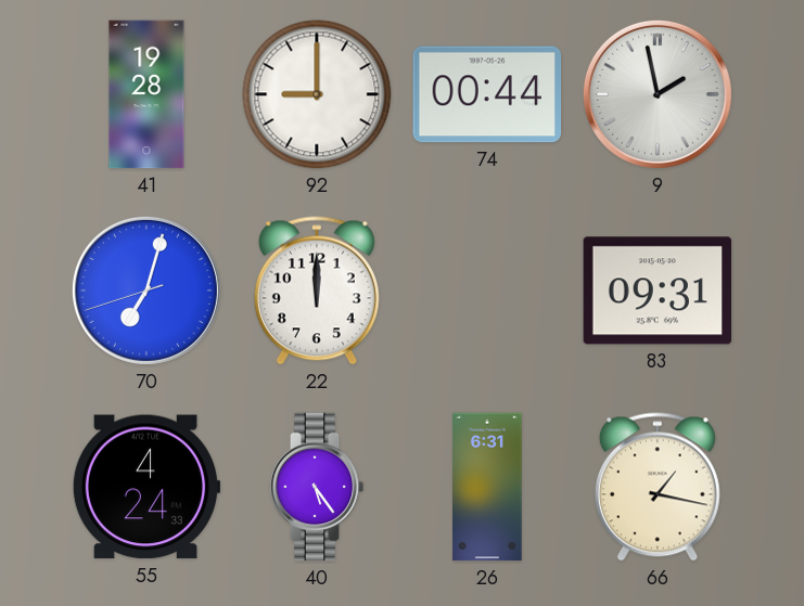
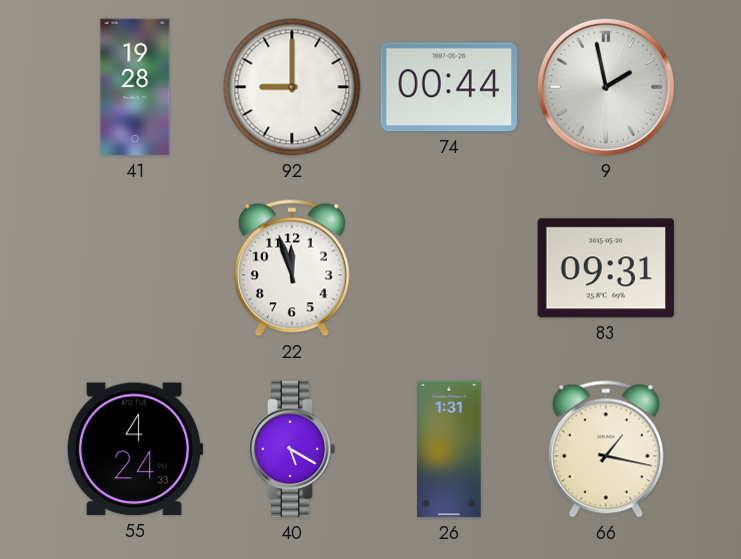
70: 7:02 -> none
22: 12:00 -> 11:57
40: 5:24 -> 5:20
26: 6:31 -> 1:31
